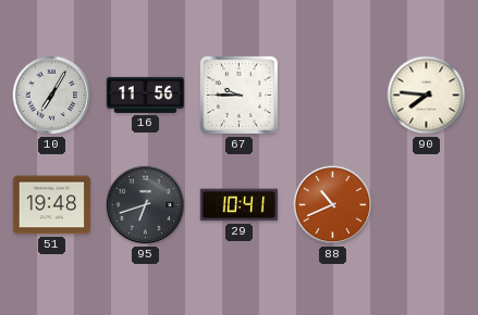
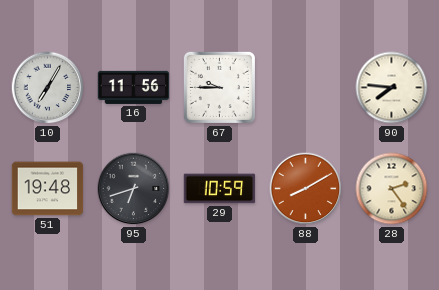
29: 10:41 -> 10:59
88: 10:41 -> 8:10
28: none -> 2:24
